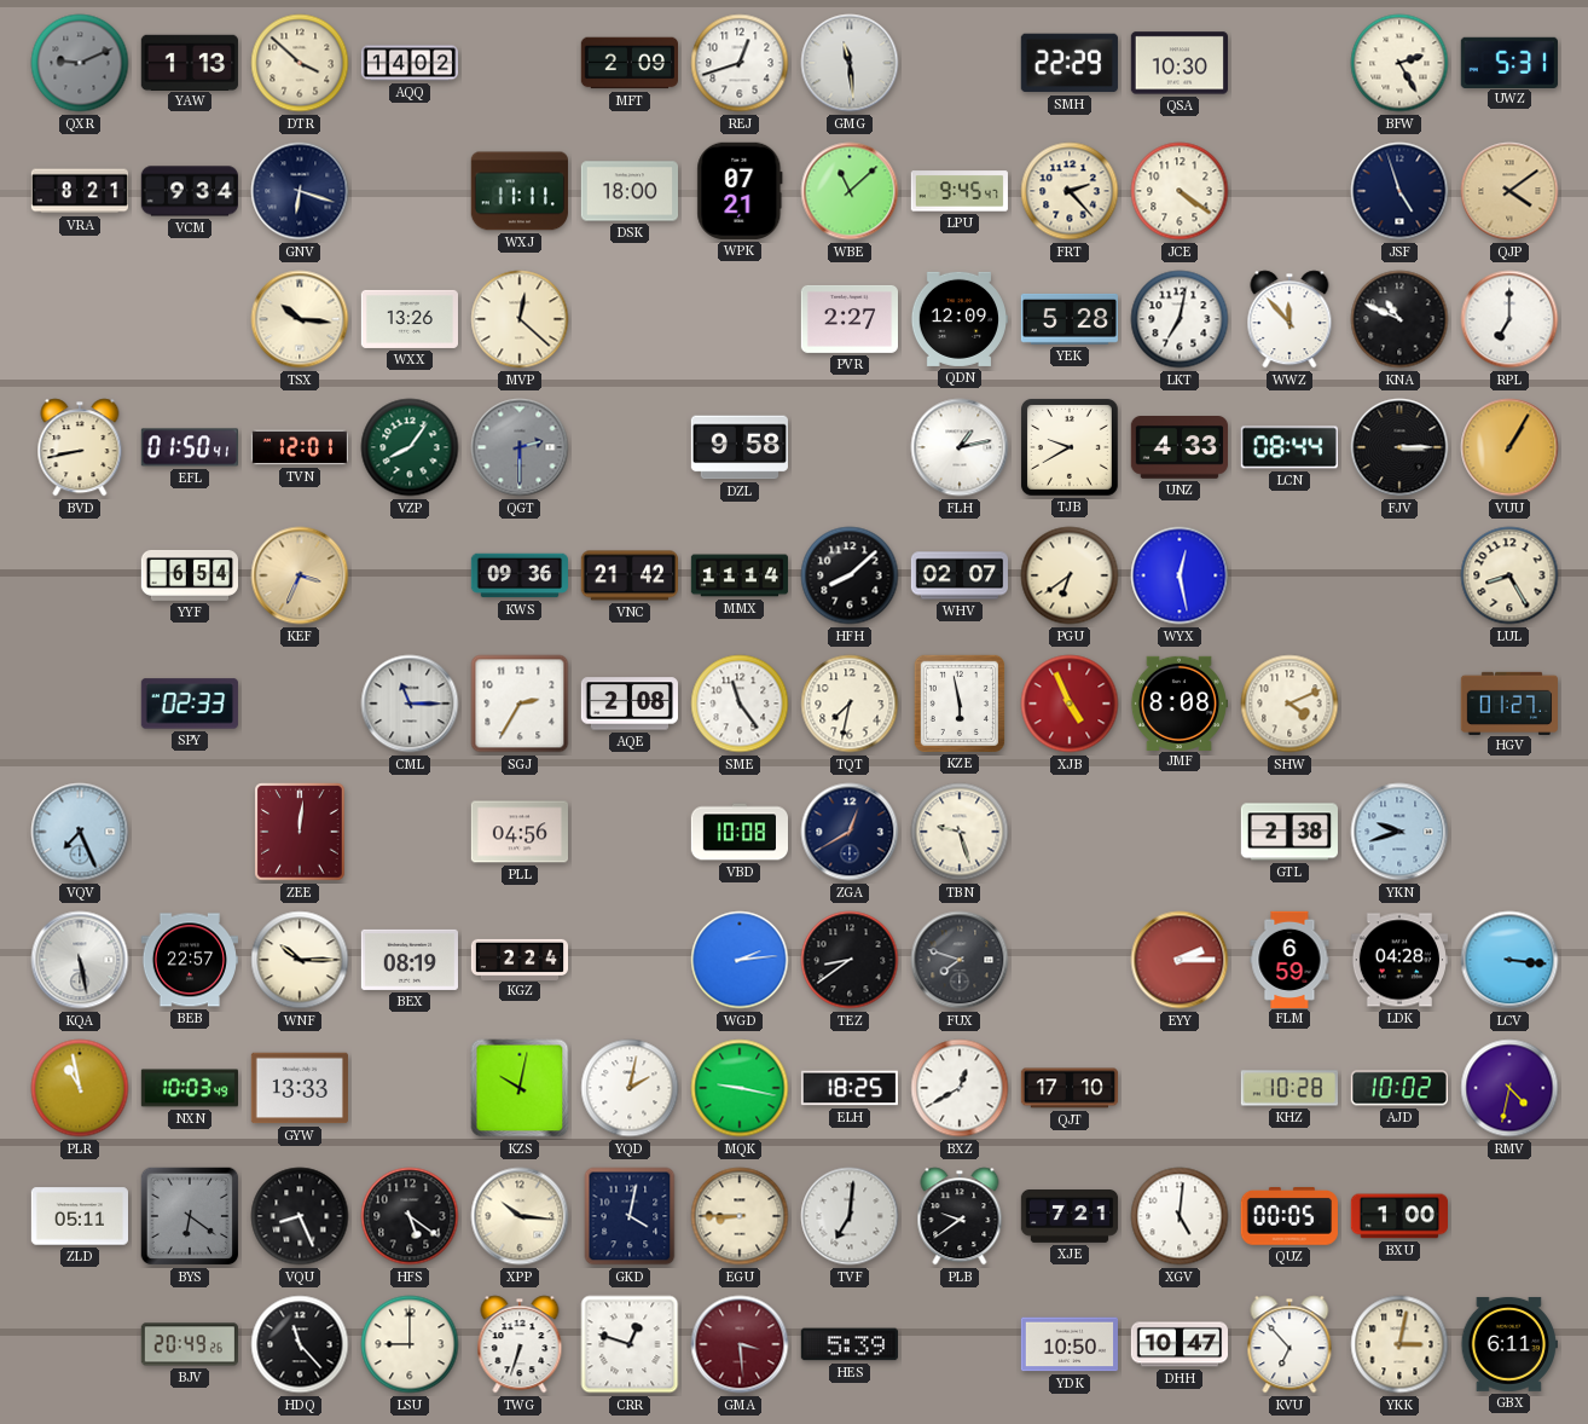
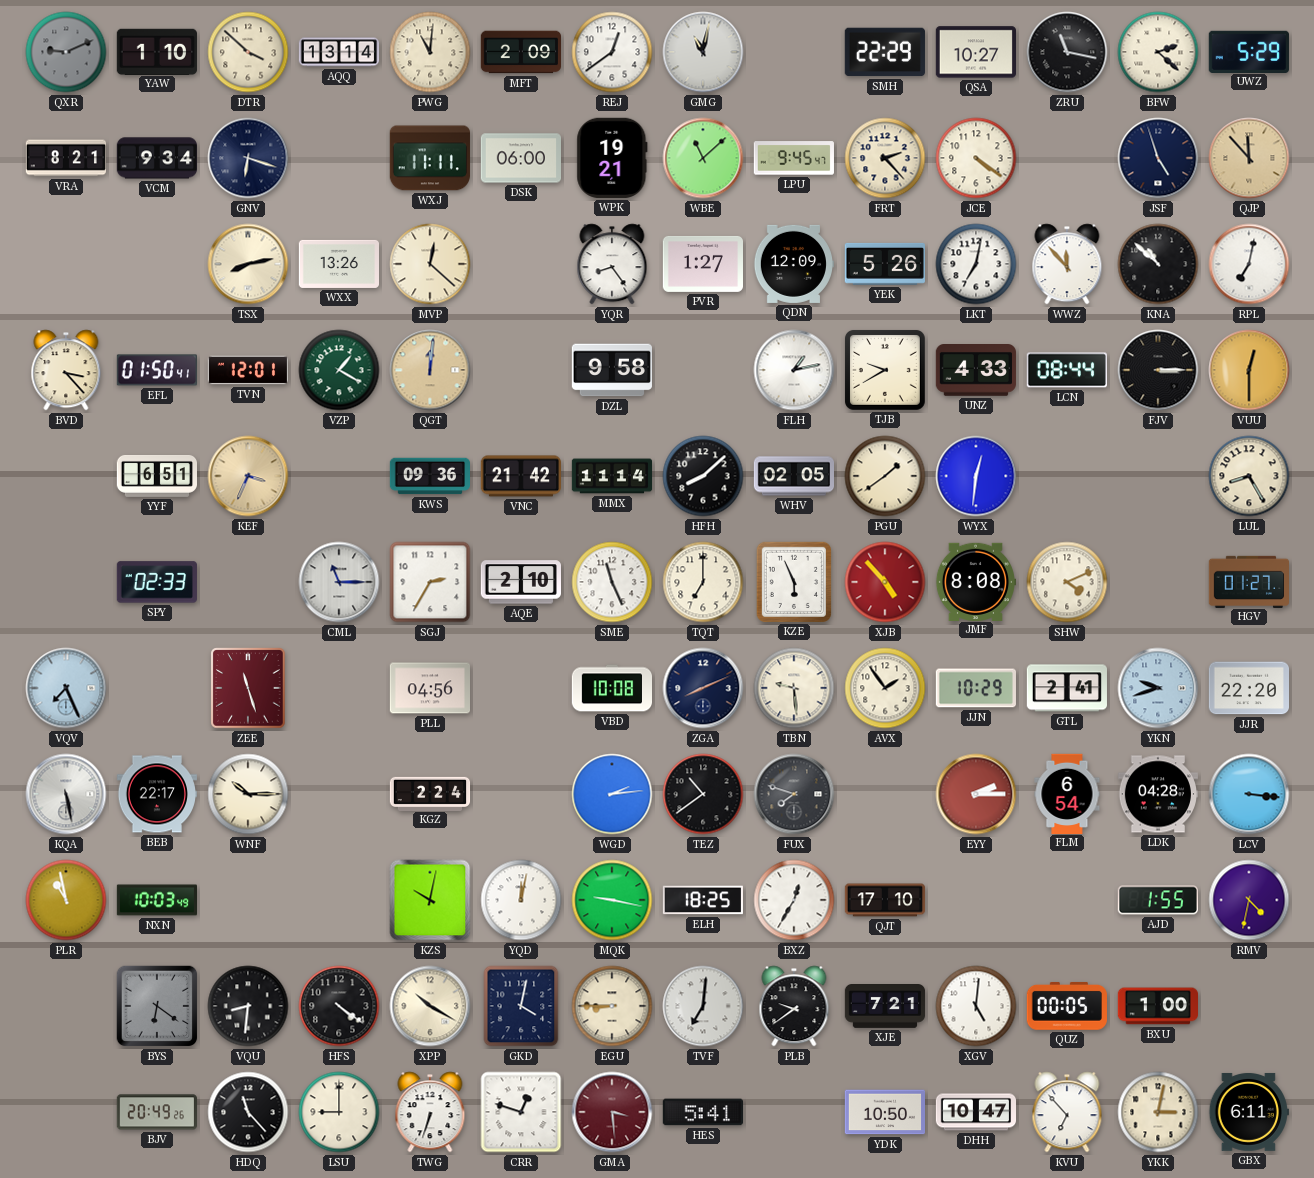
YAW: 1:13 -> 1:10
AQQ: 14:02 -> 13:14
PWG: none -> 11:01
REJ: 12:42 -> 12:39
GMG: 11:29 -> 11:02
QSA: 10:30 -> 10:27
ZRU: none -> 11:17
BFW: 2:25 -> 2:22
UWZ: 5:31 -> 5:29
DSK: 18:00 -> 06:00
WPK: 07:21 -> 19:21
QJP: 4:09 -> 11:53
TSX: 10:16 -> 8:13
YQR: none -> 8:24
PVR: 2:27 -> 1:27
YEK: 5:28 -> 5:26
KNA: 10:49 -> 10:52
RPL: 7:00 -> 7:02
BVD: 8:43 -> 3:23
VZP: 8:06 -> 1:20
QGT: 2:30 -> 12:01
QGT dial: grey -> champagne
VUU: 1:05 -> 12:30
YYF: 6:54 -> 6:51
WHV: 02:07 -> 02:05
PGU: 6:39 -> 1:39
WYX: 12:28 -> 12:31
AQE: 2:08 -> 2:10
SME: 11:24 -> 11:26
TQT: 7:32 -> 7:00
KZE: 5:58 -> 5:56
XJB: 4:56 -> 4:53
ZEE: 12:01 -> 11:27
ZGA: 12:40 -> 8:11
TBN: 9:27 -> 9:29
AVX: none -> 1:54
JJN: none -> 10:29
GTL: 2:38 -> 2:41
JJR: none -> 22:20
BEB: 22:57 -> 22:17
BEX: 08:19 -> none
TEZ: 8:39 -> 10:39
FLM: 6:59 -> 6:54
GYW: 13:33 -> none
YQD: 2:02 -> 12:02
BXZ: 12:40 -> 12:35
KHZ: 10:28 -> none
AJD: 10:02 -> 1:55
ZLD: 05:11 -> none
VQU: 8:26 -> 8:31
HFS: 5:21 -> 4:21
XPP: 10:16 -> 10:20
HES: 5:39 -> 5:41
